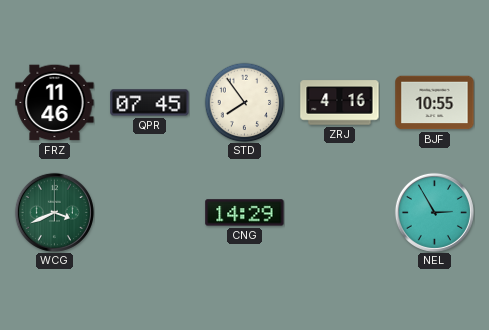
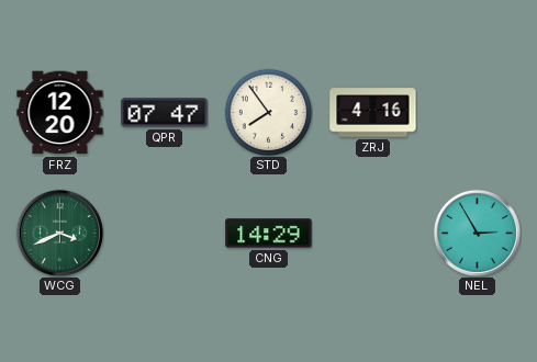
FRZ: 11:46 -> 12:20
QPR: 07:45 -> 07:47
BJF: 10:55 -> none
